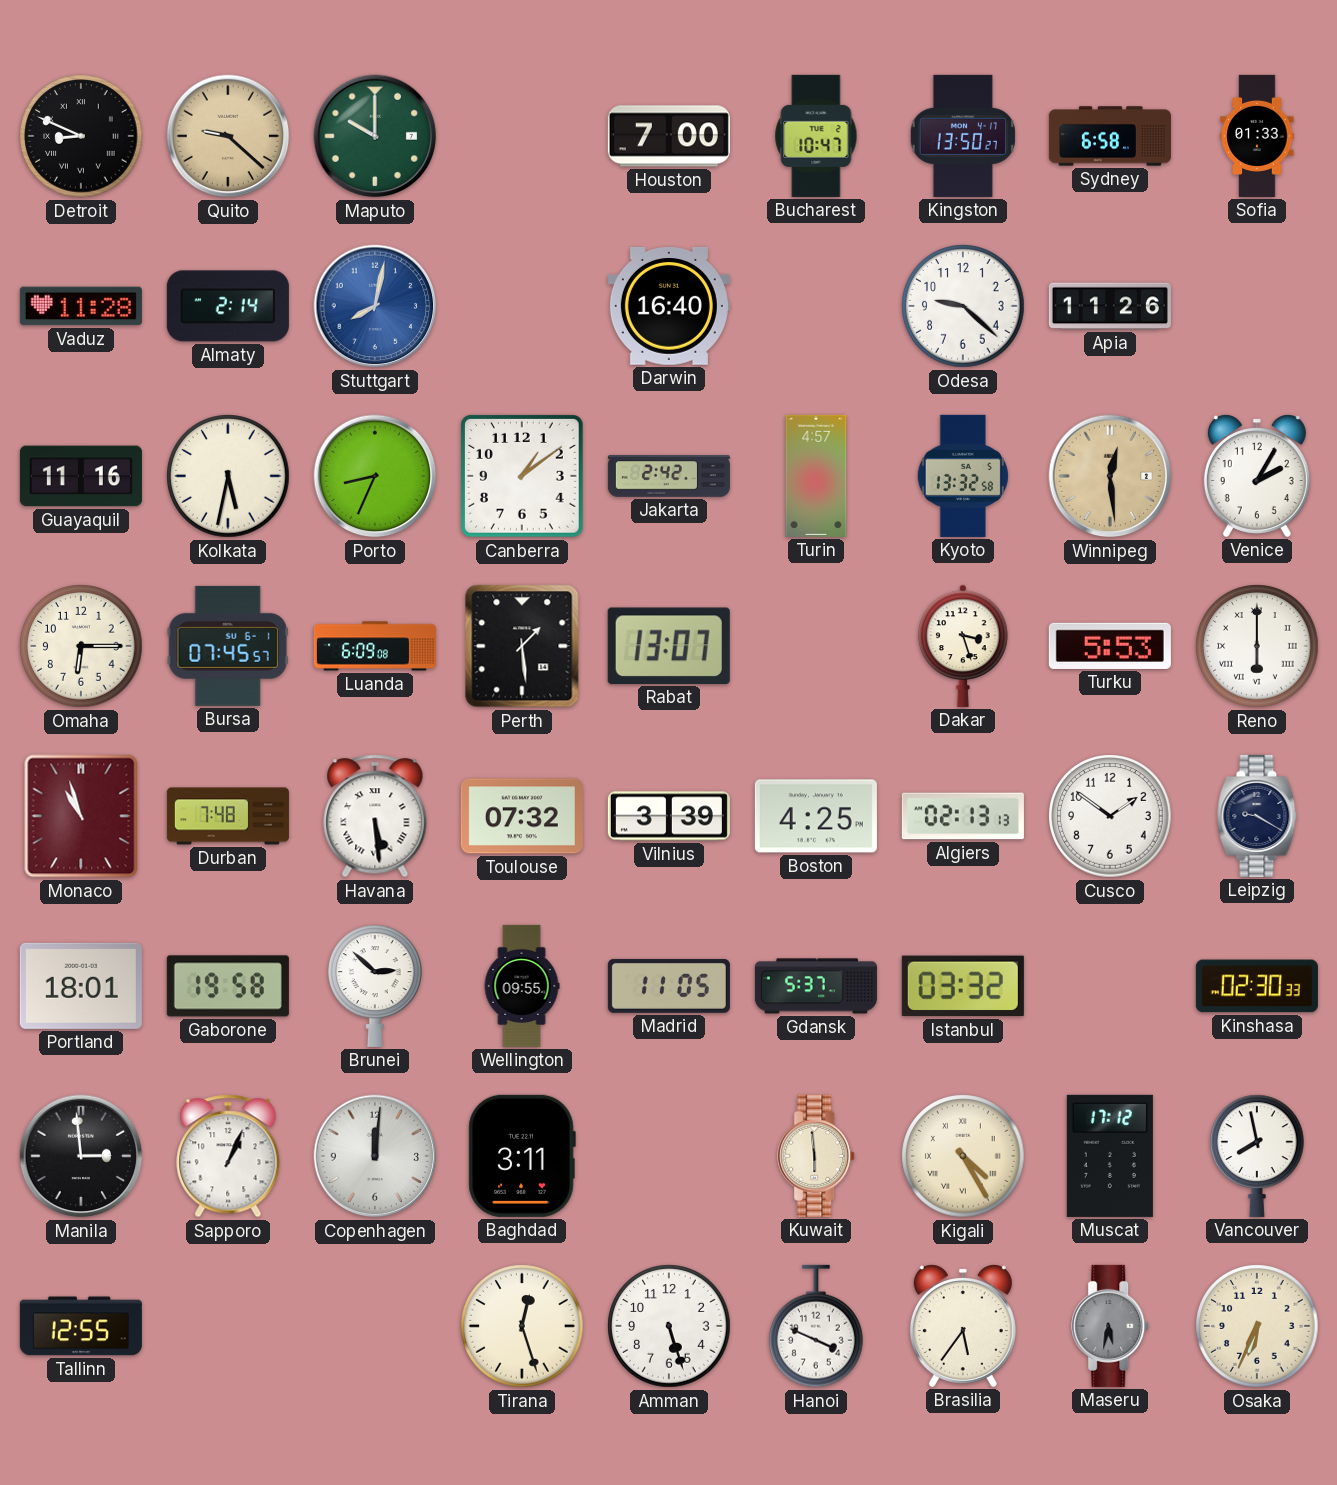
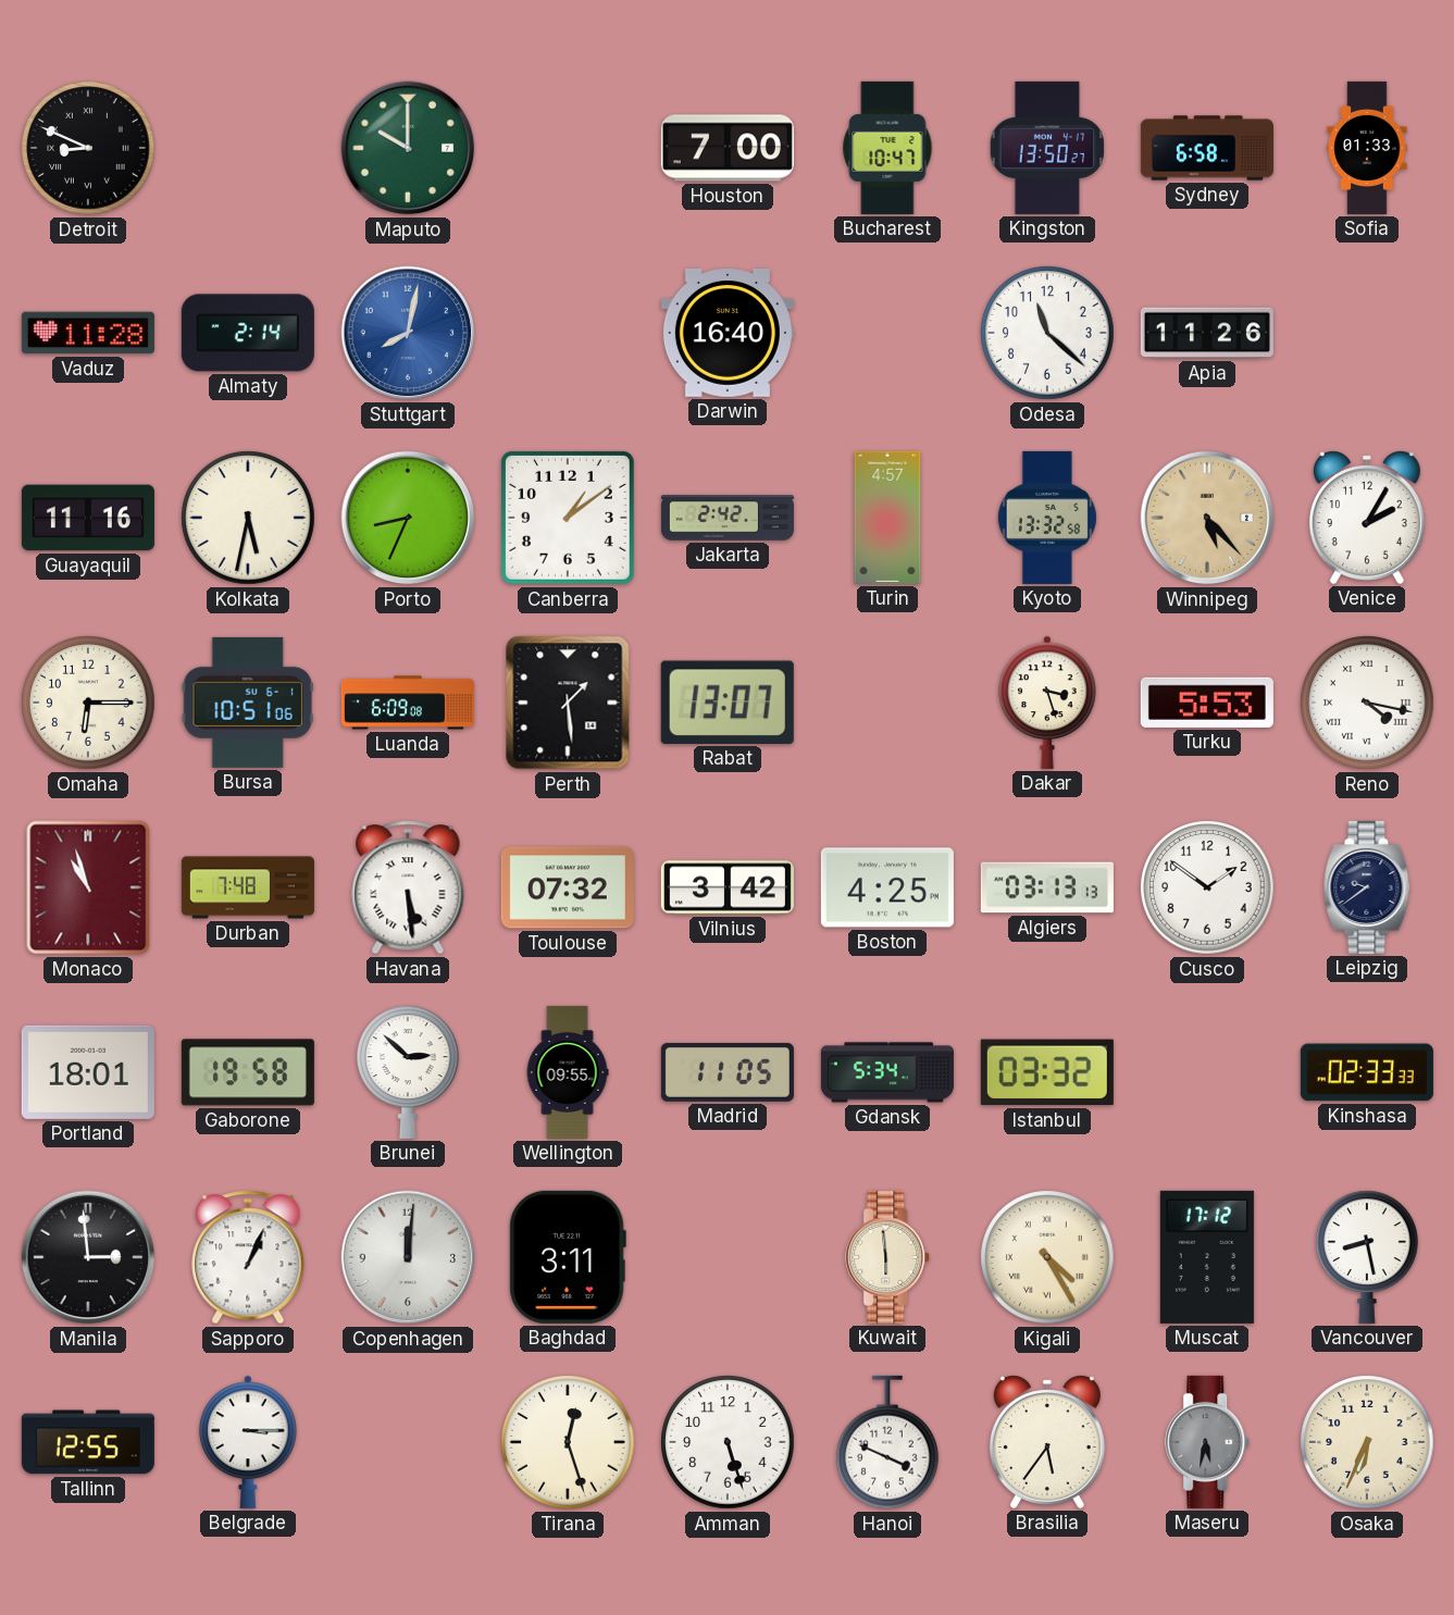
Quito: 9:22 -> none
Odesa: 9:22 -> 11:22
Winnipeg: 12:29 -> 5:23
Bursa: 07:45 -> 10:51
Reno: 6:00 -> 4:17
Vilnius: 3:39 -> 3:42
Algiers: 02:13 -> 03:13
Leipzig: 9:20 -> 9:39
Gdansk: 5:37 -> 5:34
Kinshasa: 02:30 -> 02:33
Vancouver: 7:58 -> 8:28
Belgrade: none -> 3:15
